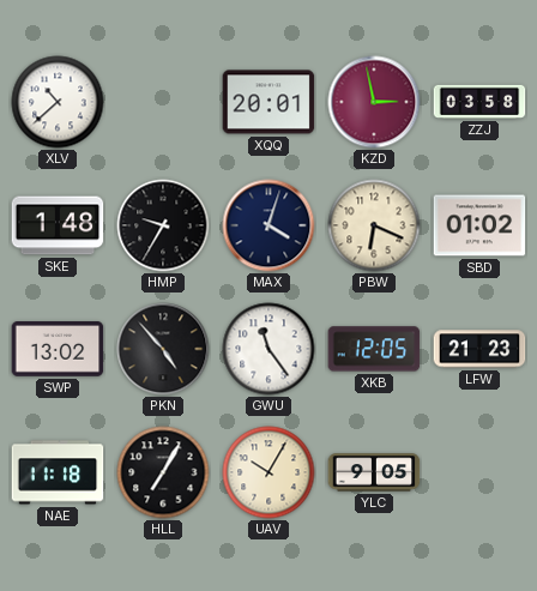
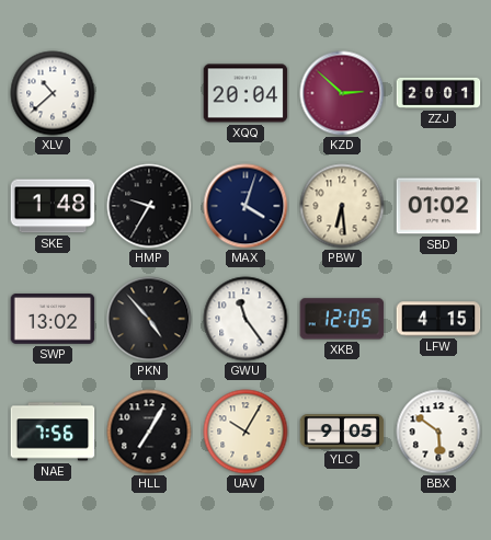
XQQ: 20:01 -> 20:04
KZD: 2:58 -> 2:52
ZZJ: 03:58 -> 20:01
PBW: 6:19 -> 6:29
LFW: 21:23 -> 4:15
NAE: 11:18 -> 7:56
BBX: none -> 5:51
